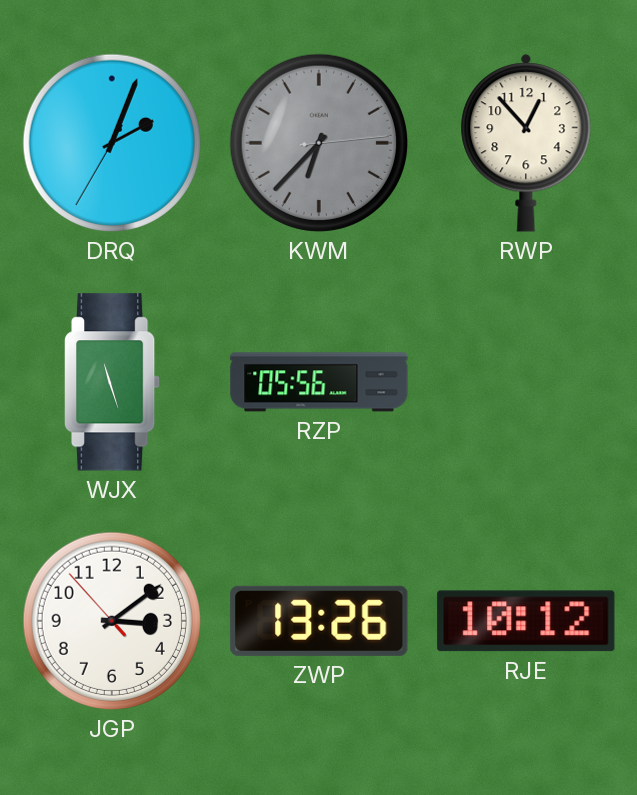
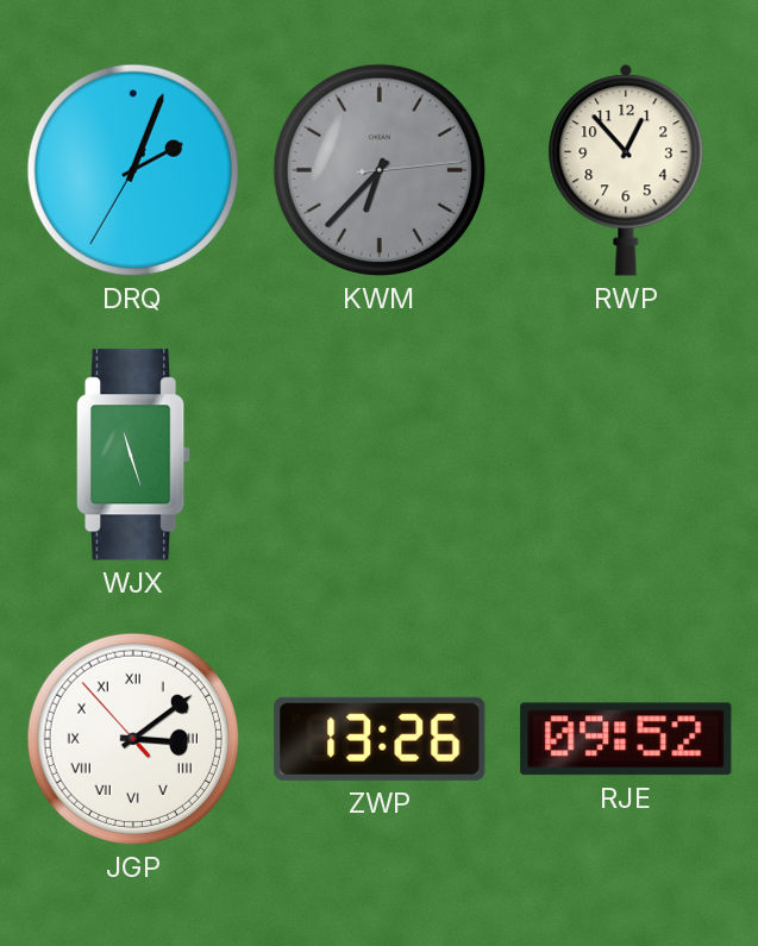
RZP: 05:56 -> none
JGP numerals: Arabic -> Roman
RJE: 10:12 -> 09:52
